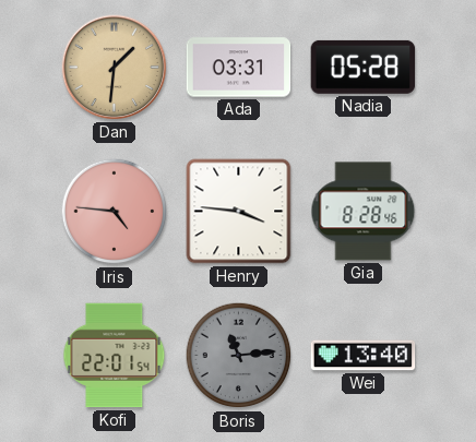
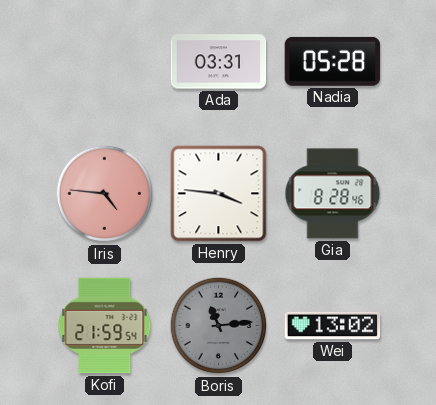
Dan: 1:31 -> none
Kofi: 22:01 -> 21:59
Wei: 13:40 -> 13:02
